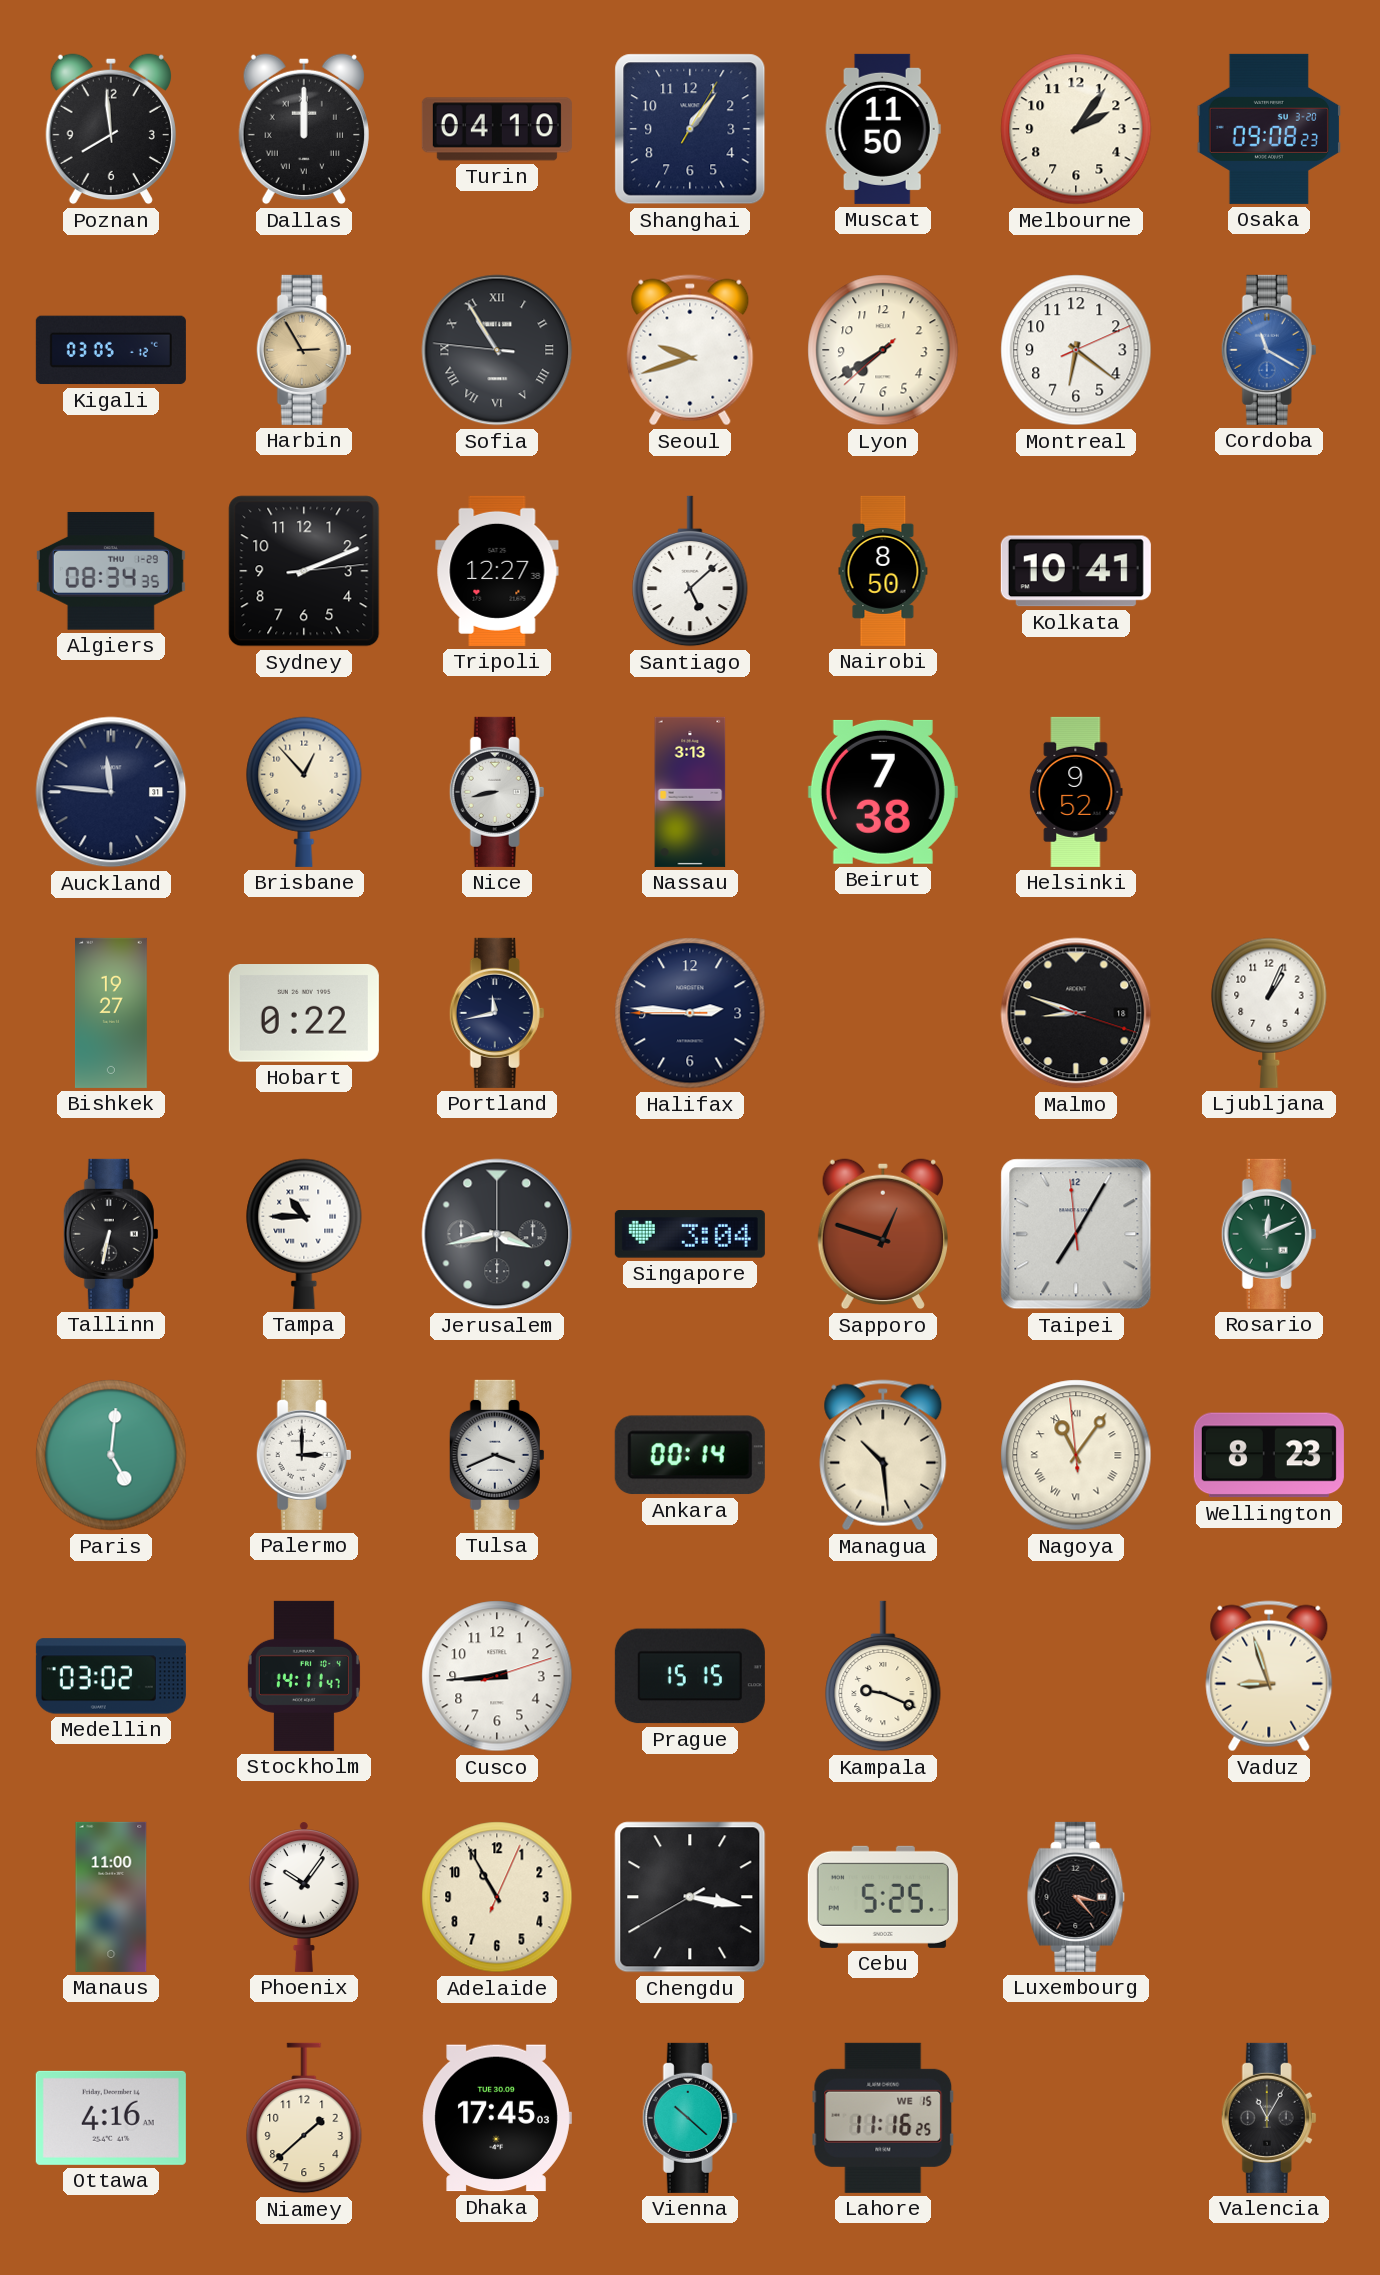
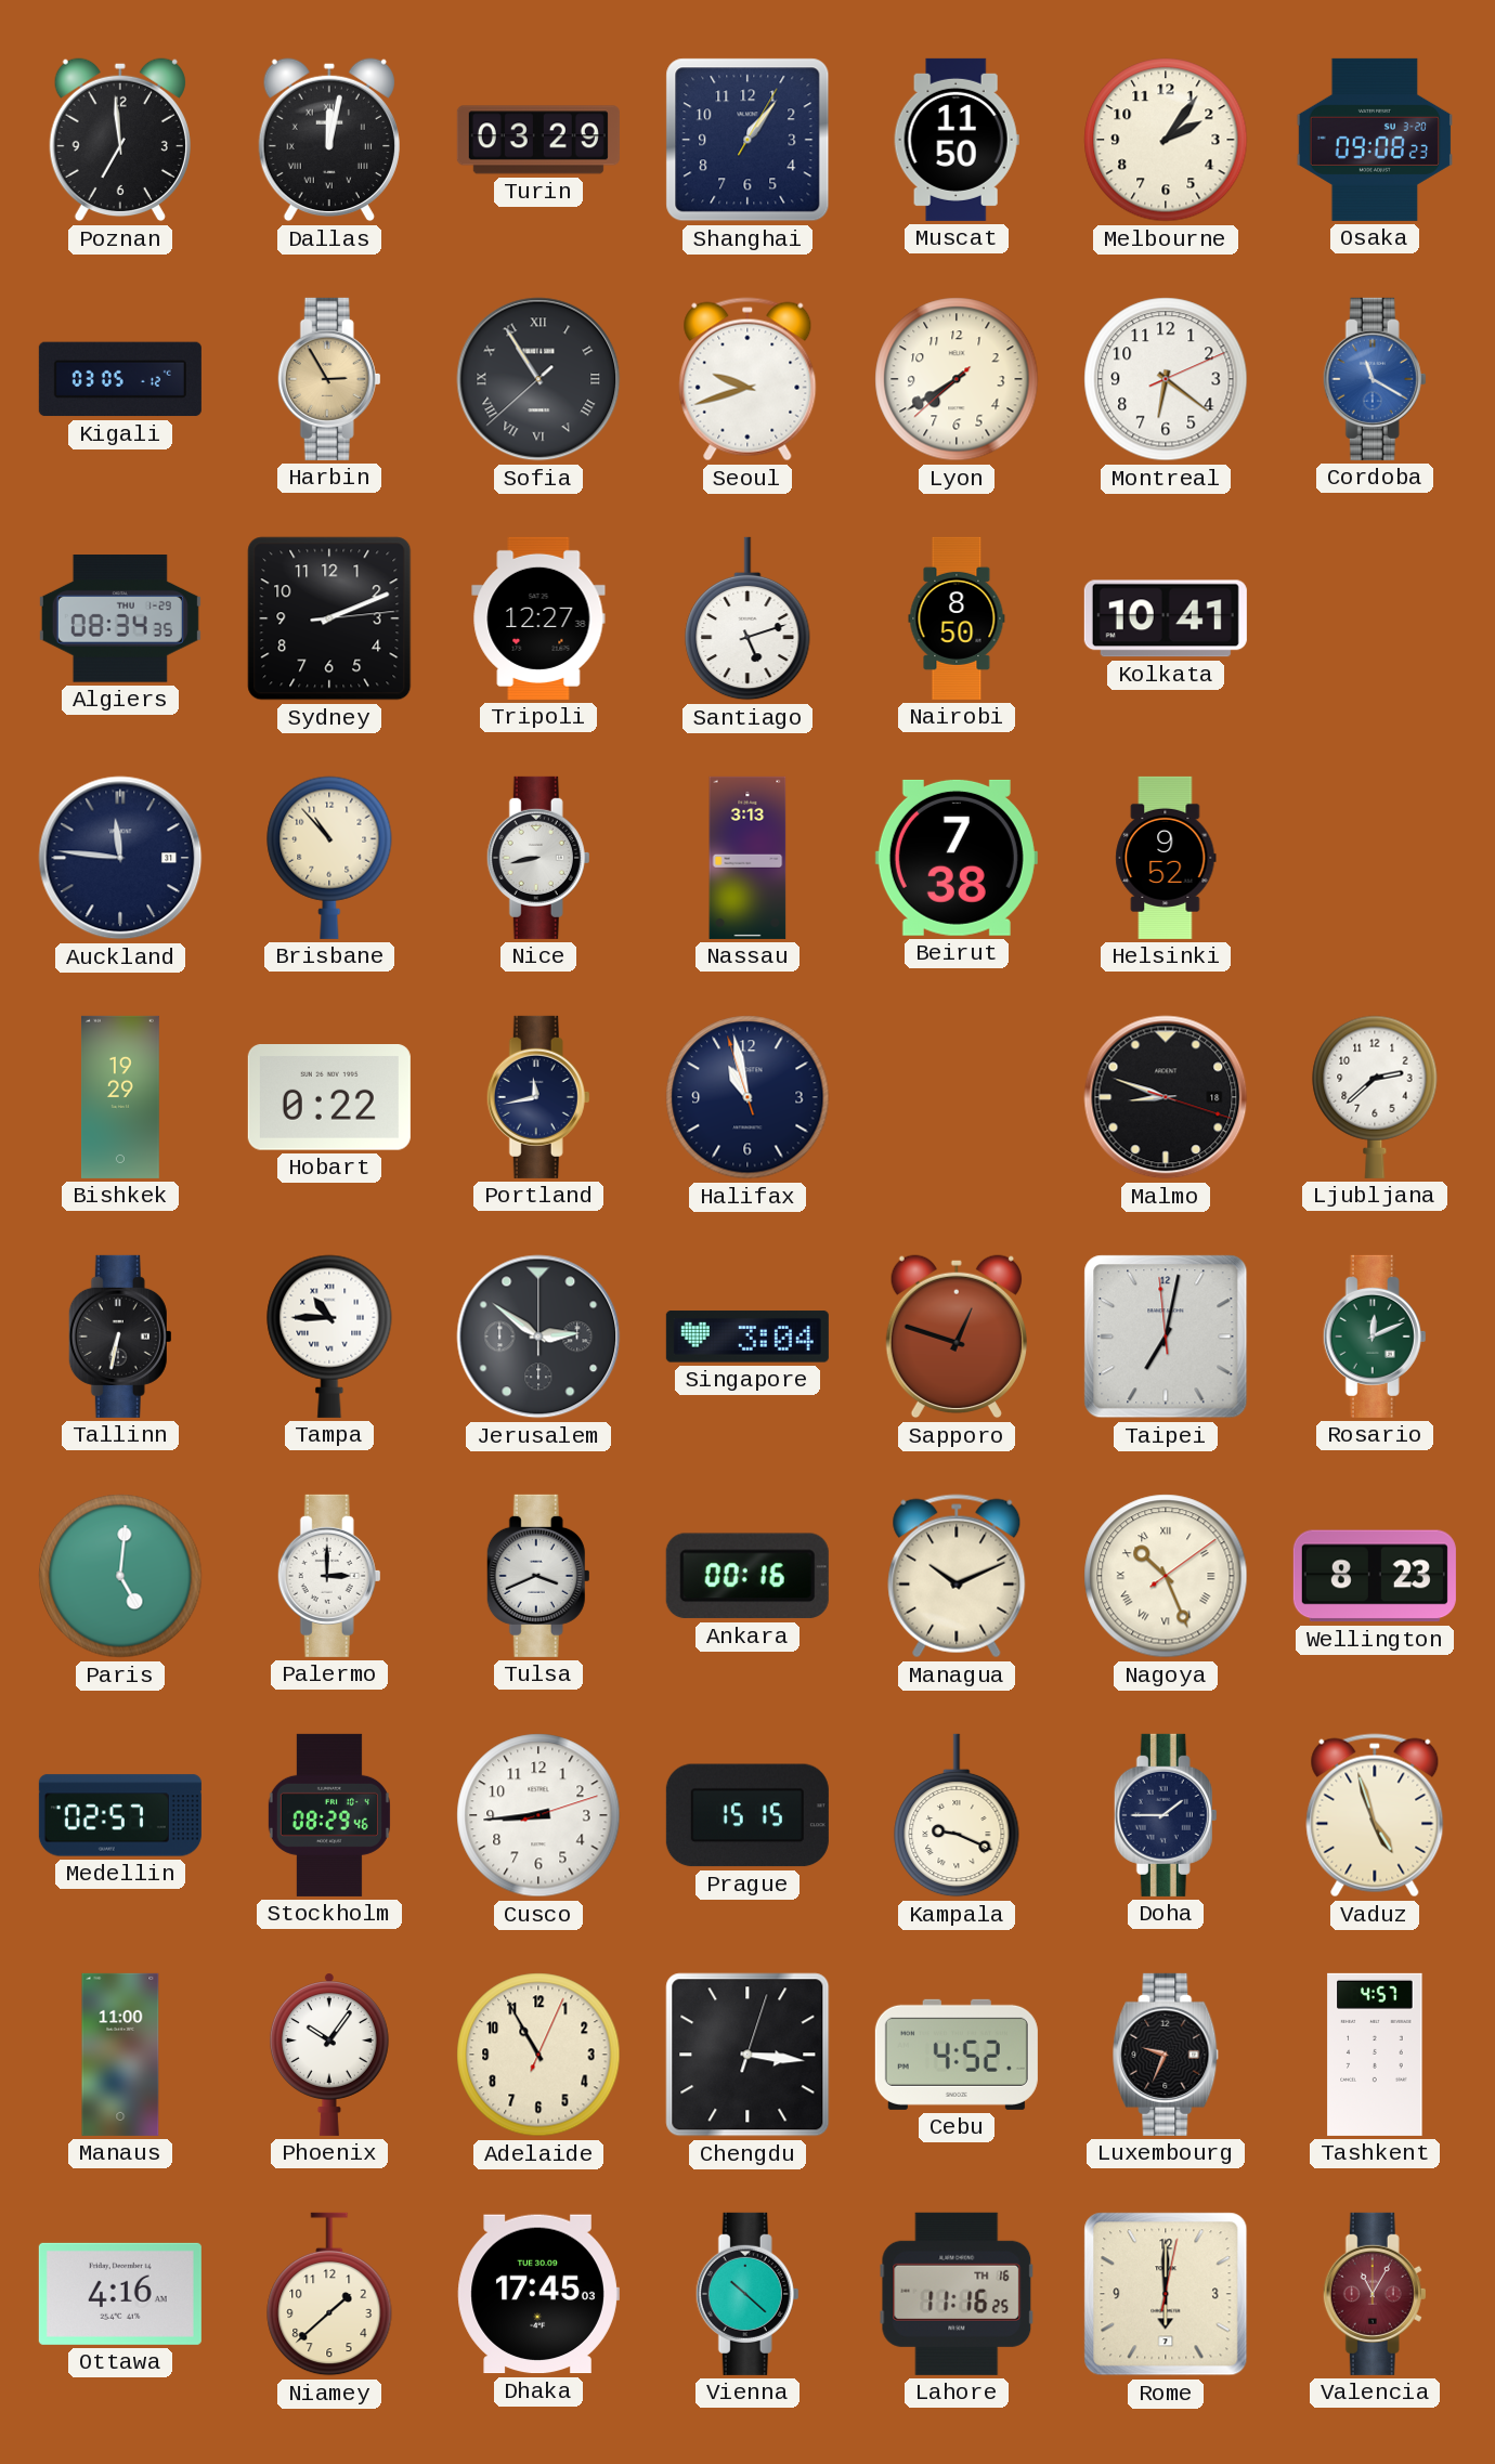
Poznan: 7:59 -> 6:59
Dallas: 12:00 -> 12:02
Turin: 04:10 -> 03:29
Sofia: 10:54:46 -> 10:54:38
Santiago: 5:08 -> 5:12
Brisbane: 12:53 -> 10:53
Bishkek: 19:27 -> 19:29
Halifax: 2:45 -> 10:57
Ljubljana: 1:04 -> 2:38
Jerusalem: 3:43 -> 2:51
Taipei: 7:04 -> 7:01
Ankara: 00:14 -> 00:16
Managua: 10:29 -> 10:11
Nagoya: 11:05 -> 10:26
Medellin: 03:02 -> 02:57
Stockholm: 14:11 -> 08:29
Doha: none -> 1:45
Vaduz: 8:57 -> 4:57
Chengdu: 3:16:40 -> 3:16:03
Cebu: 5:25 -> 4:52
Luxembourg: 3:23 -> 9:34
Tashkent: none -> 4:57
Lahore date: WE 15 -> TH 16
Rome: none -> 6:00
Valencia dial: black -> burgundy
